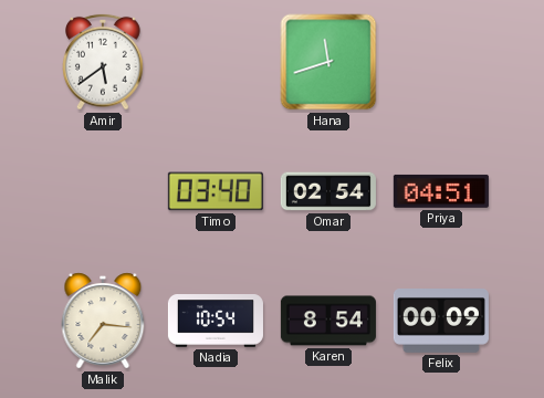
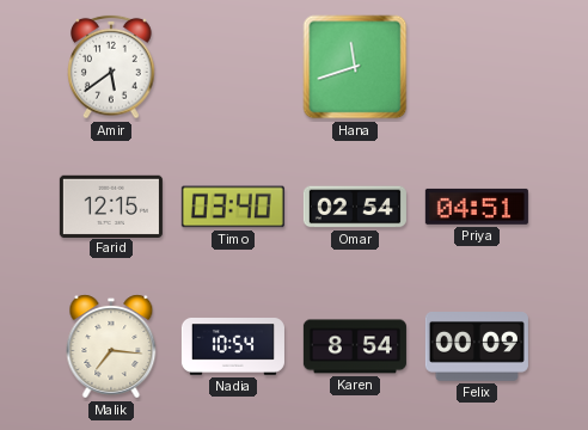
Farid: none -> 12:15
